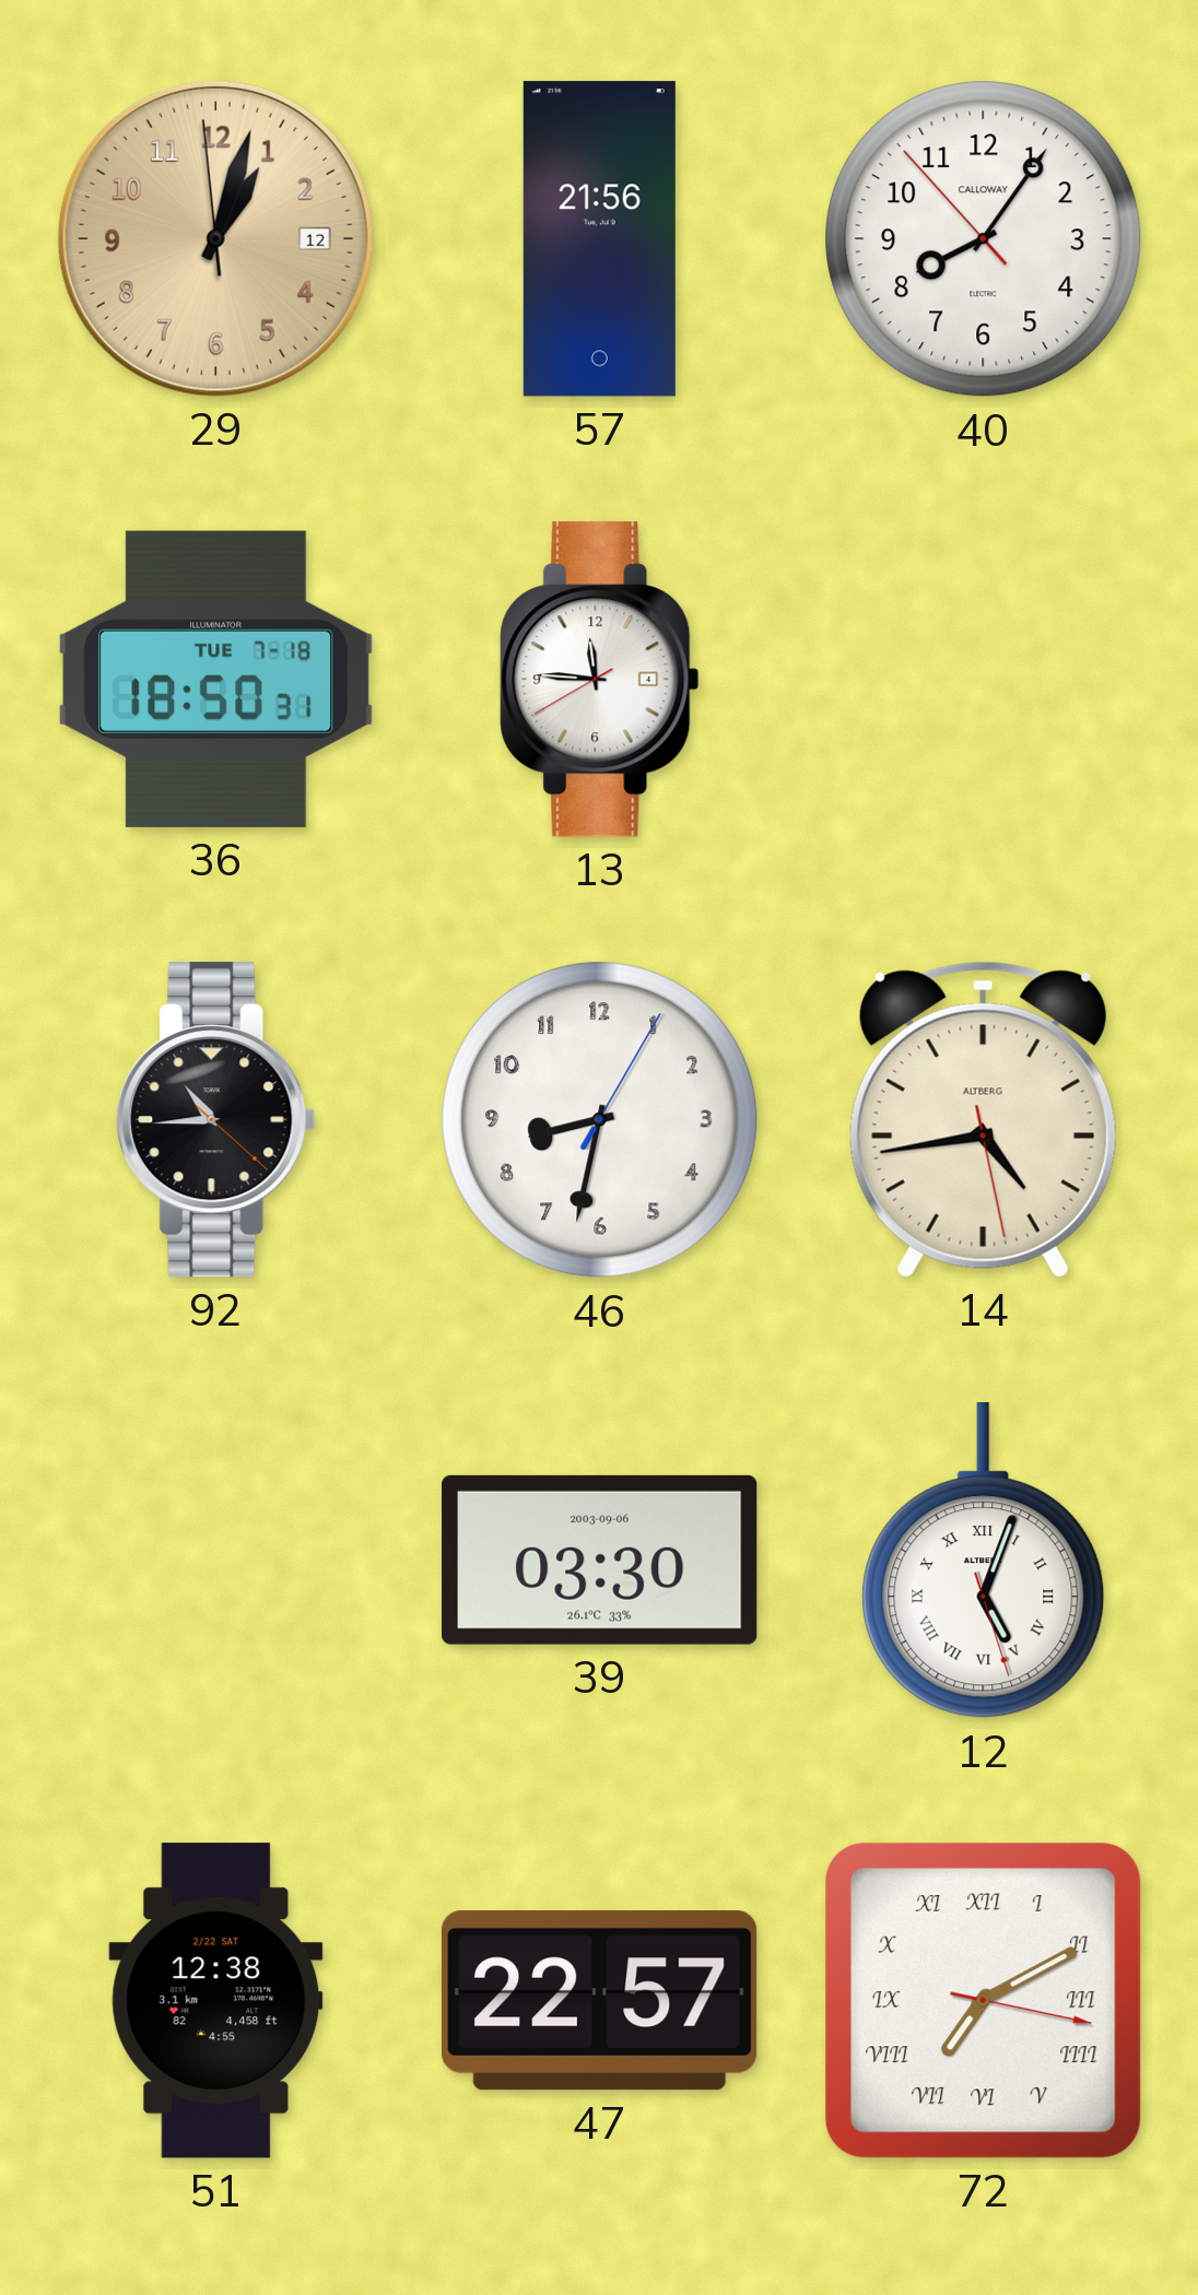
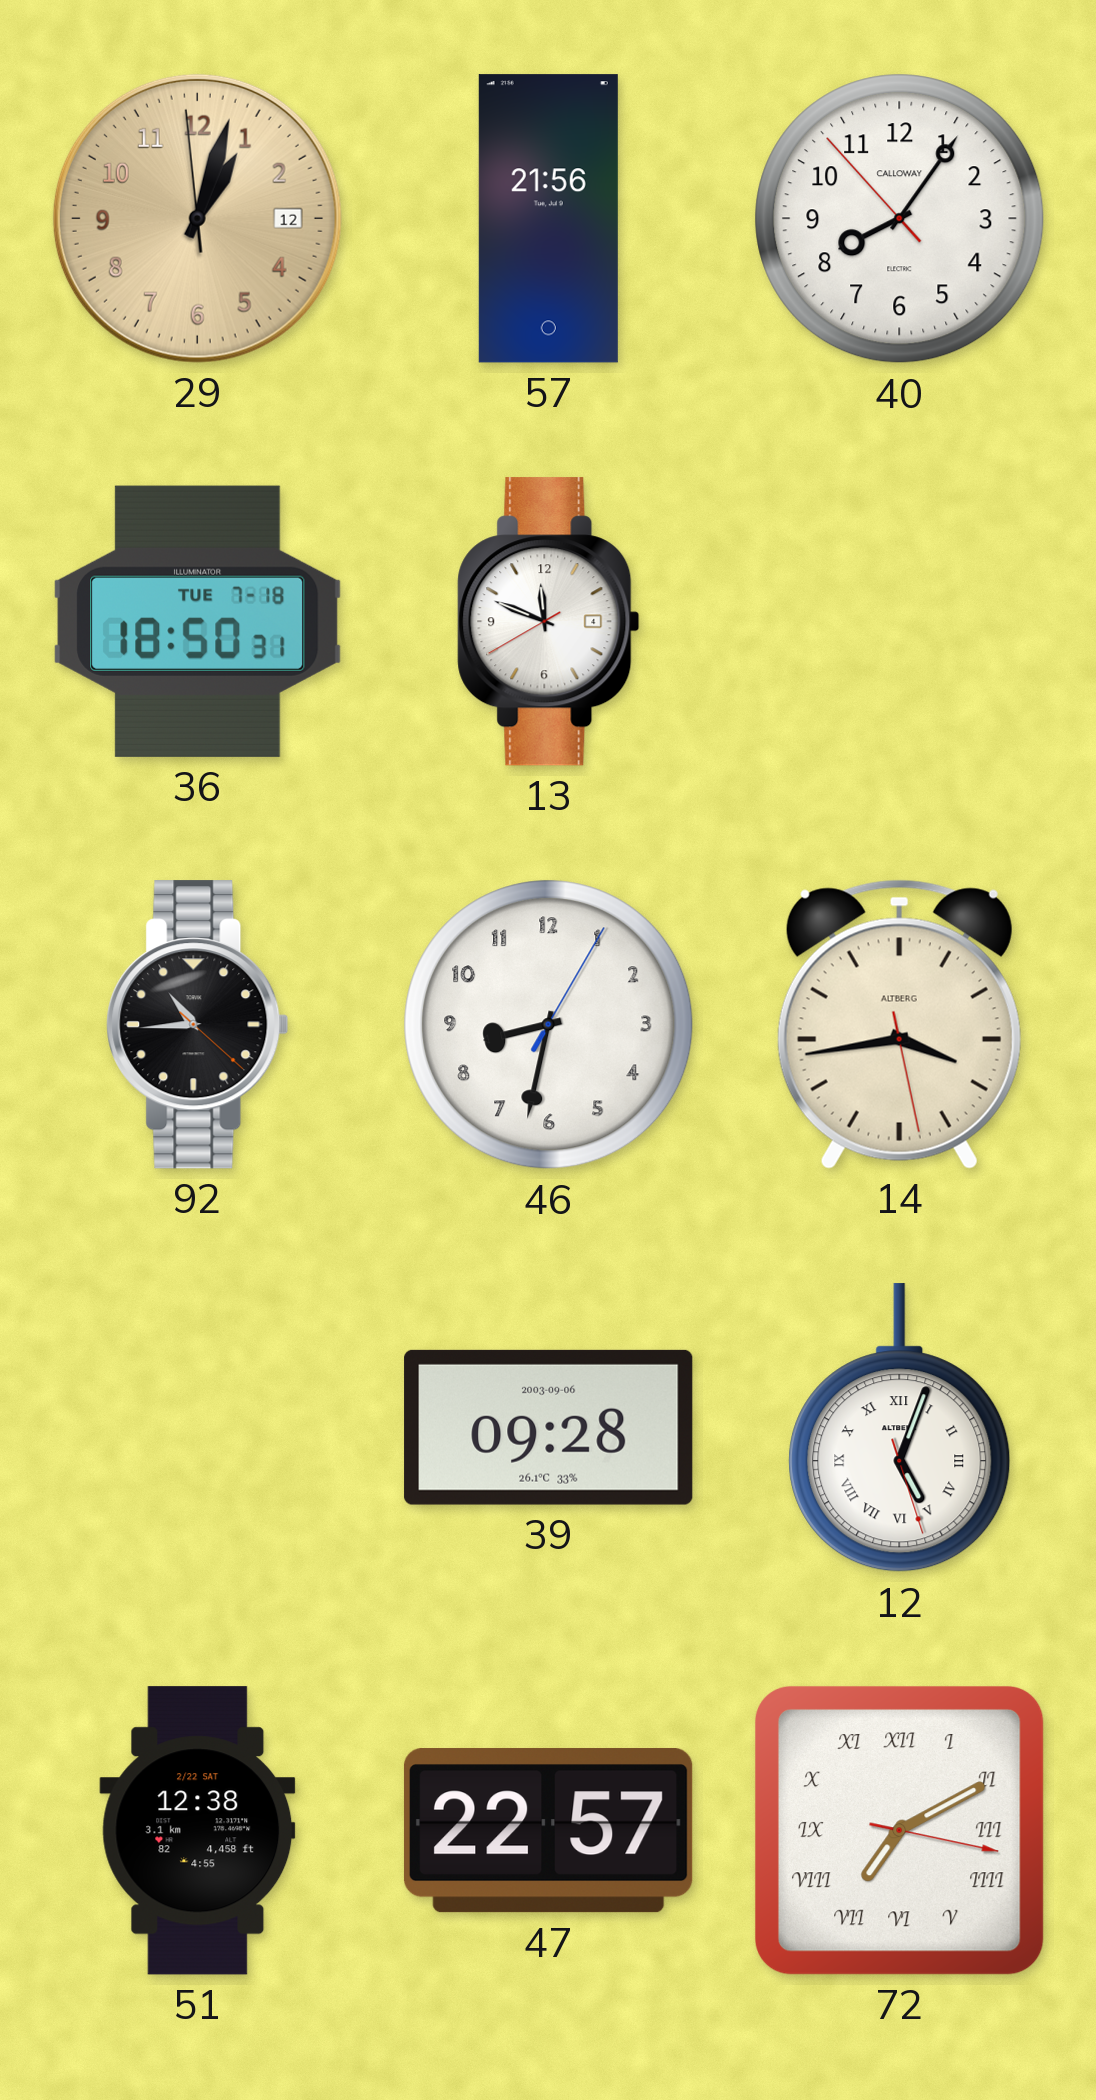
13: 11:45 -> 11:48
14: 4:43 -> 3:43
39: 03:30 -> 09:28
